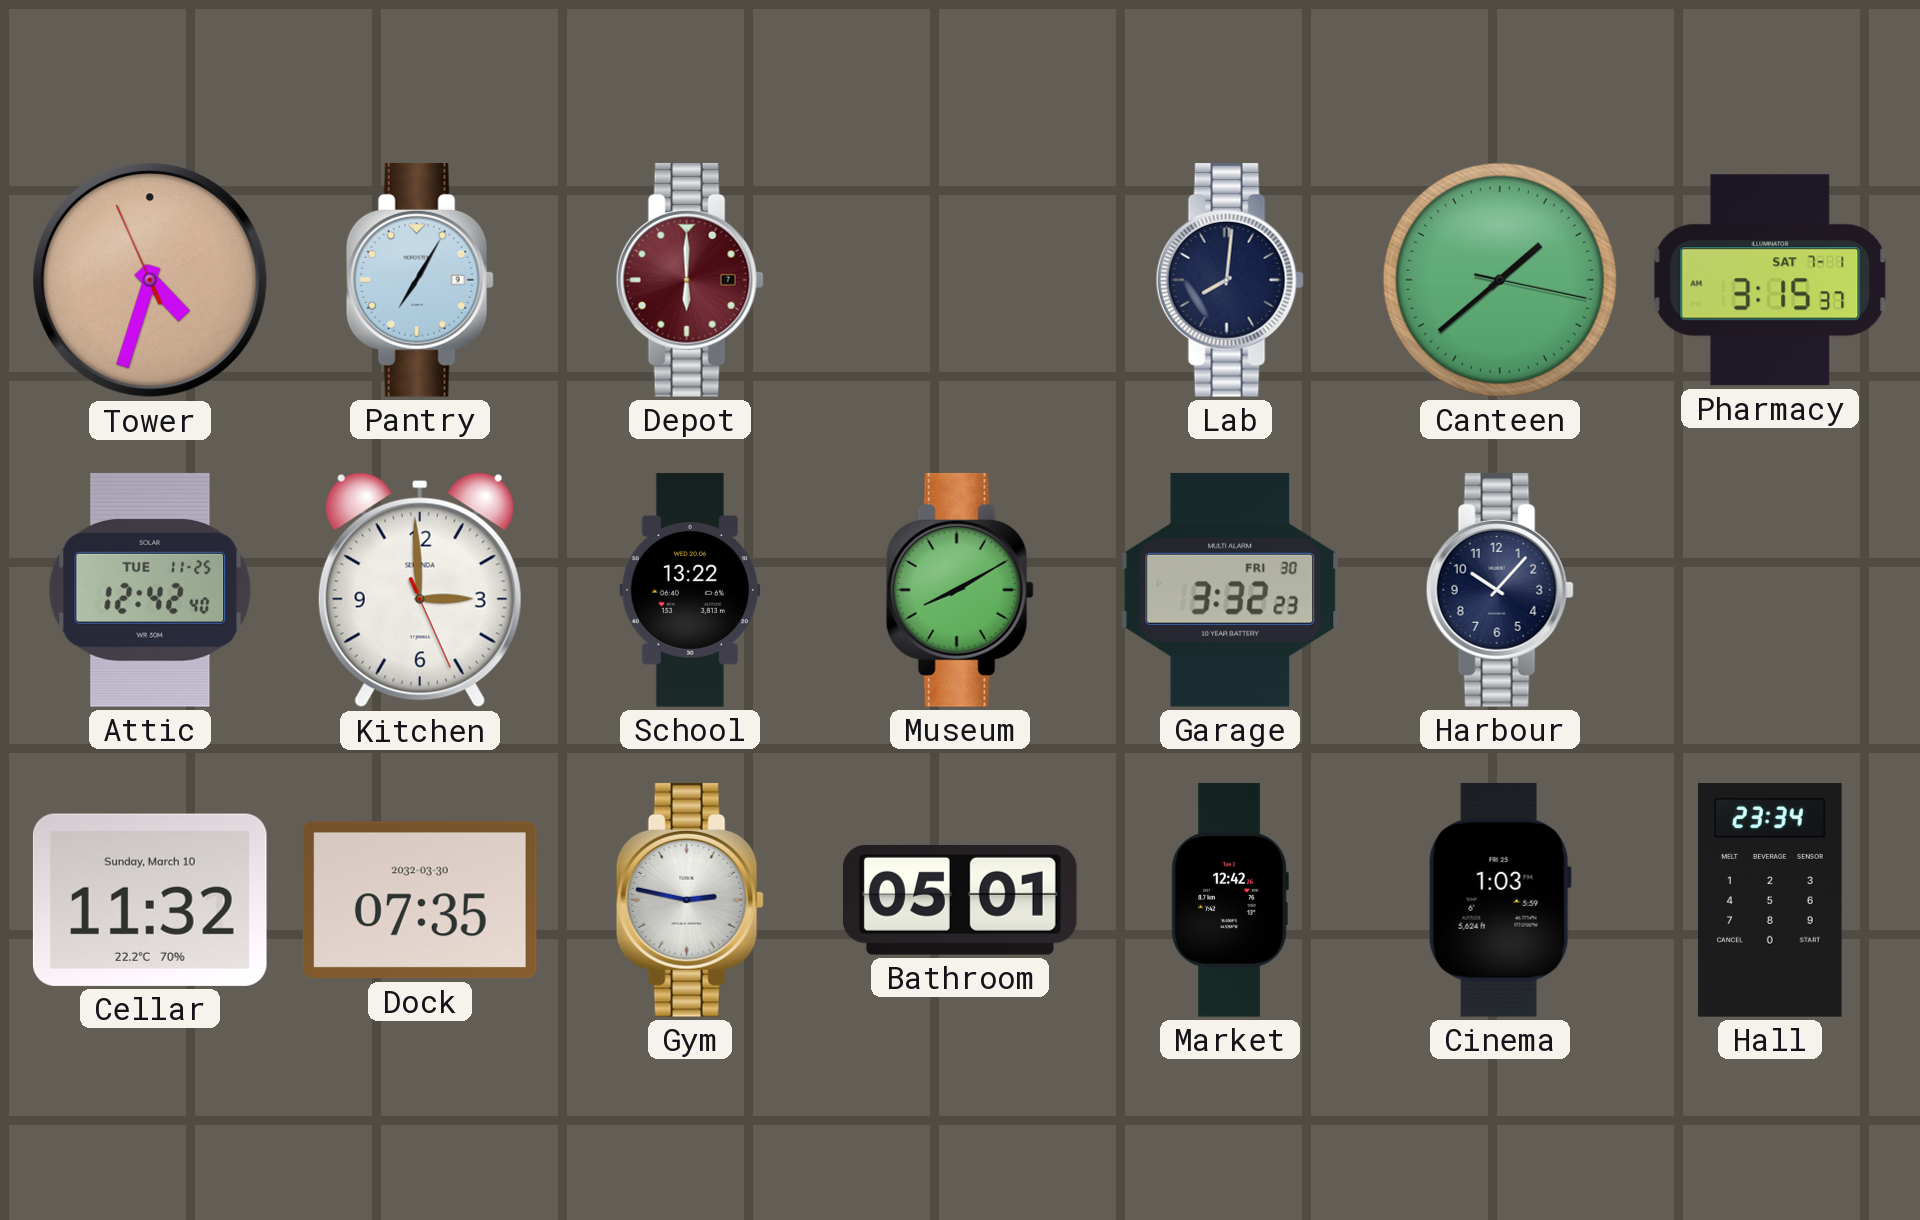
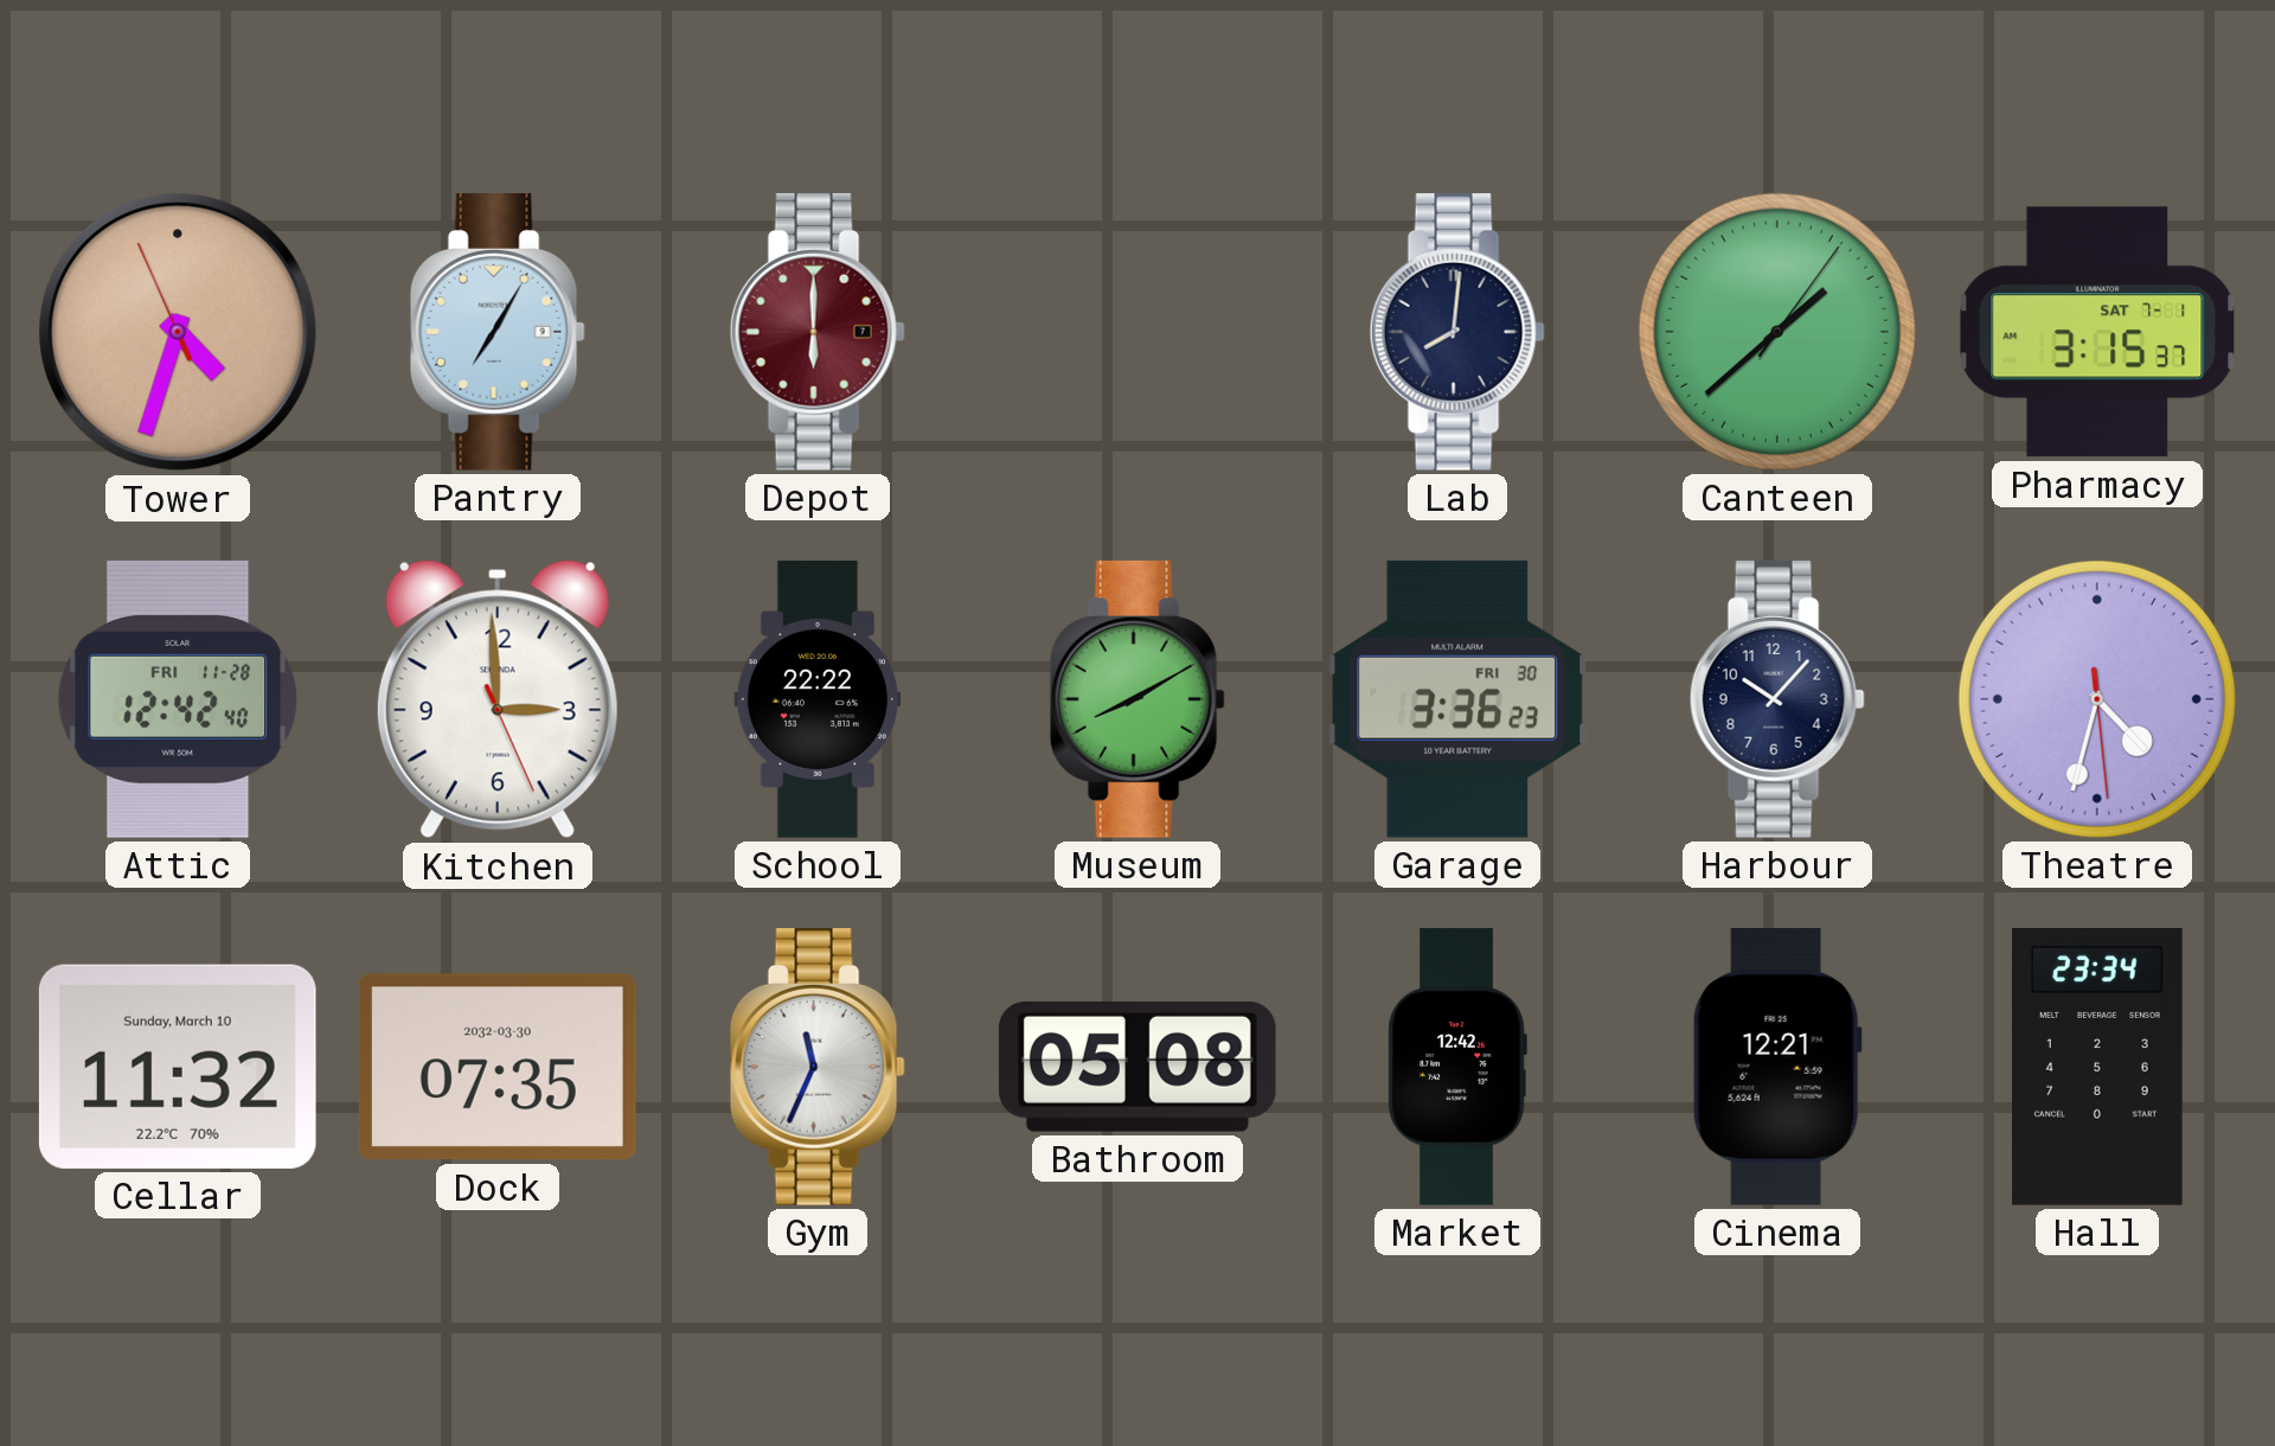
Canteen: 1:38:17 -> 1:38:06
Attic date: TUE 11-25 -> FRI 11-28
School: 13:22 -> 22:22
Garage: 3:32 -> 3:36
Theatre: none -> 4:32
Gym: 2:47 -> 11:34
Bathroom: 05:01 -> 05:08
Cinema: 1:03 -> 12:21
